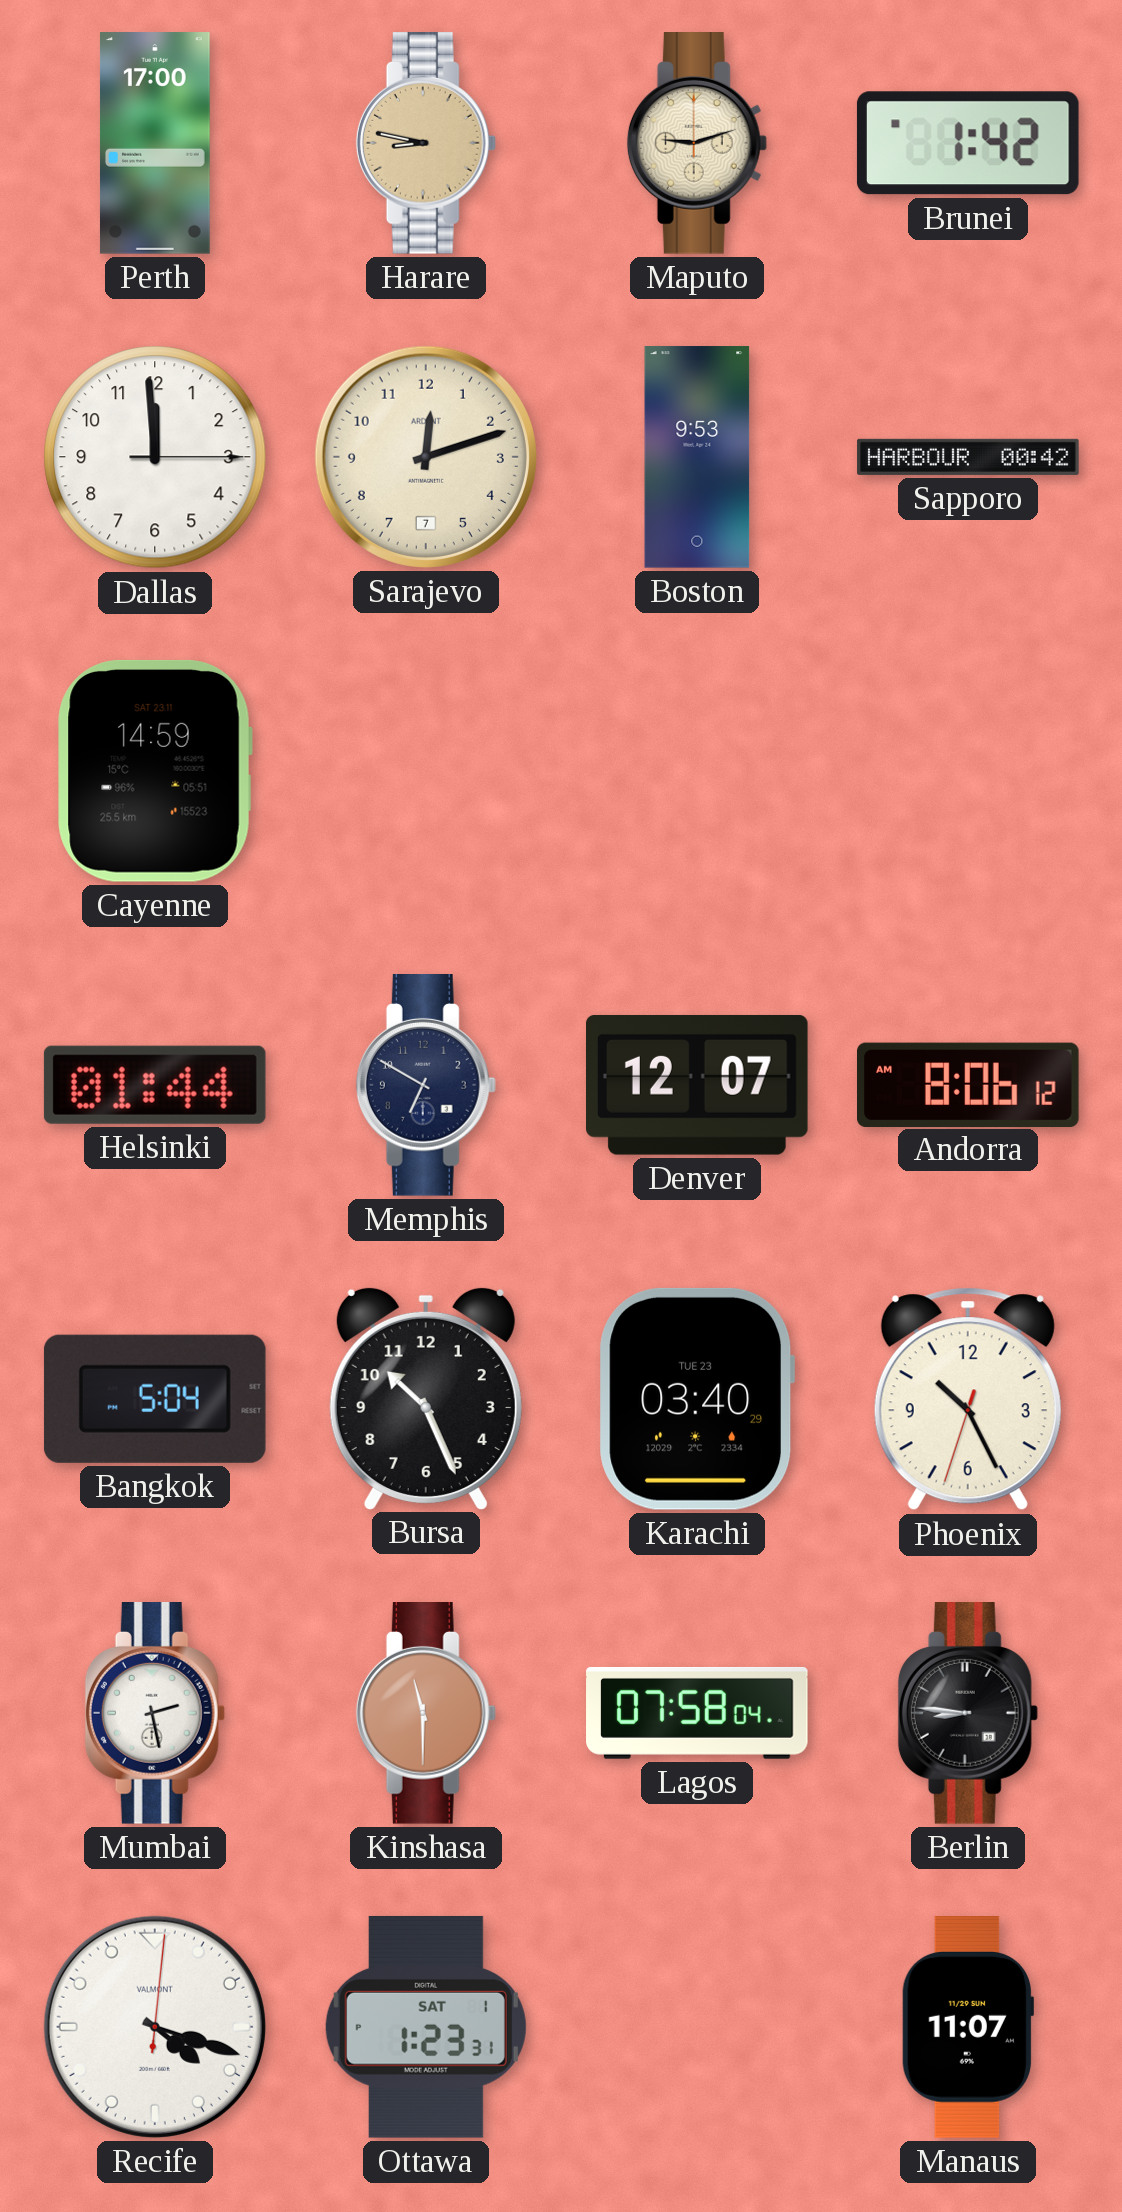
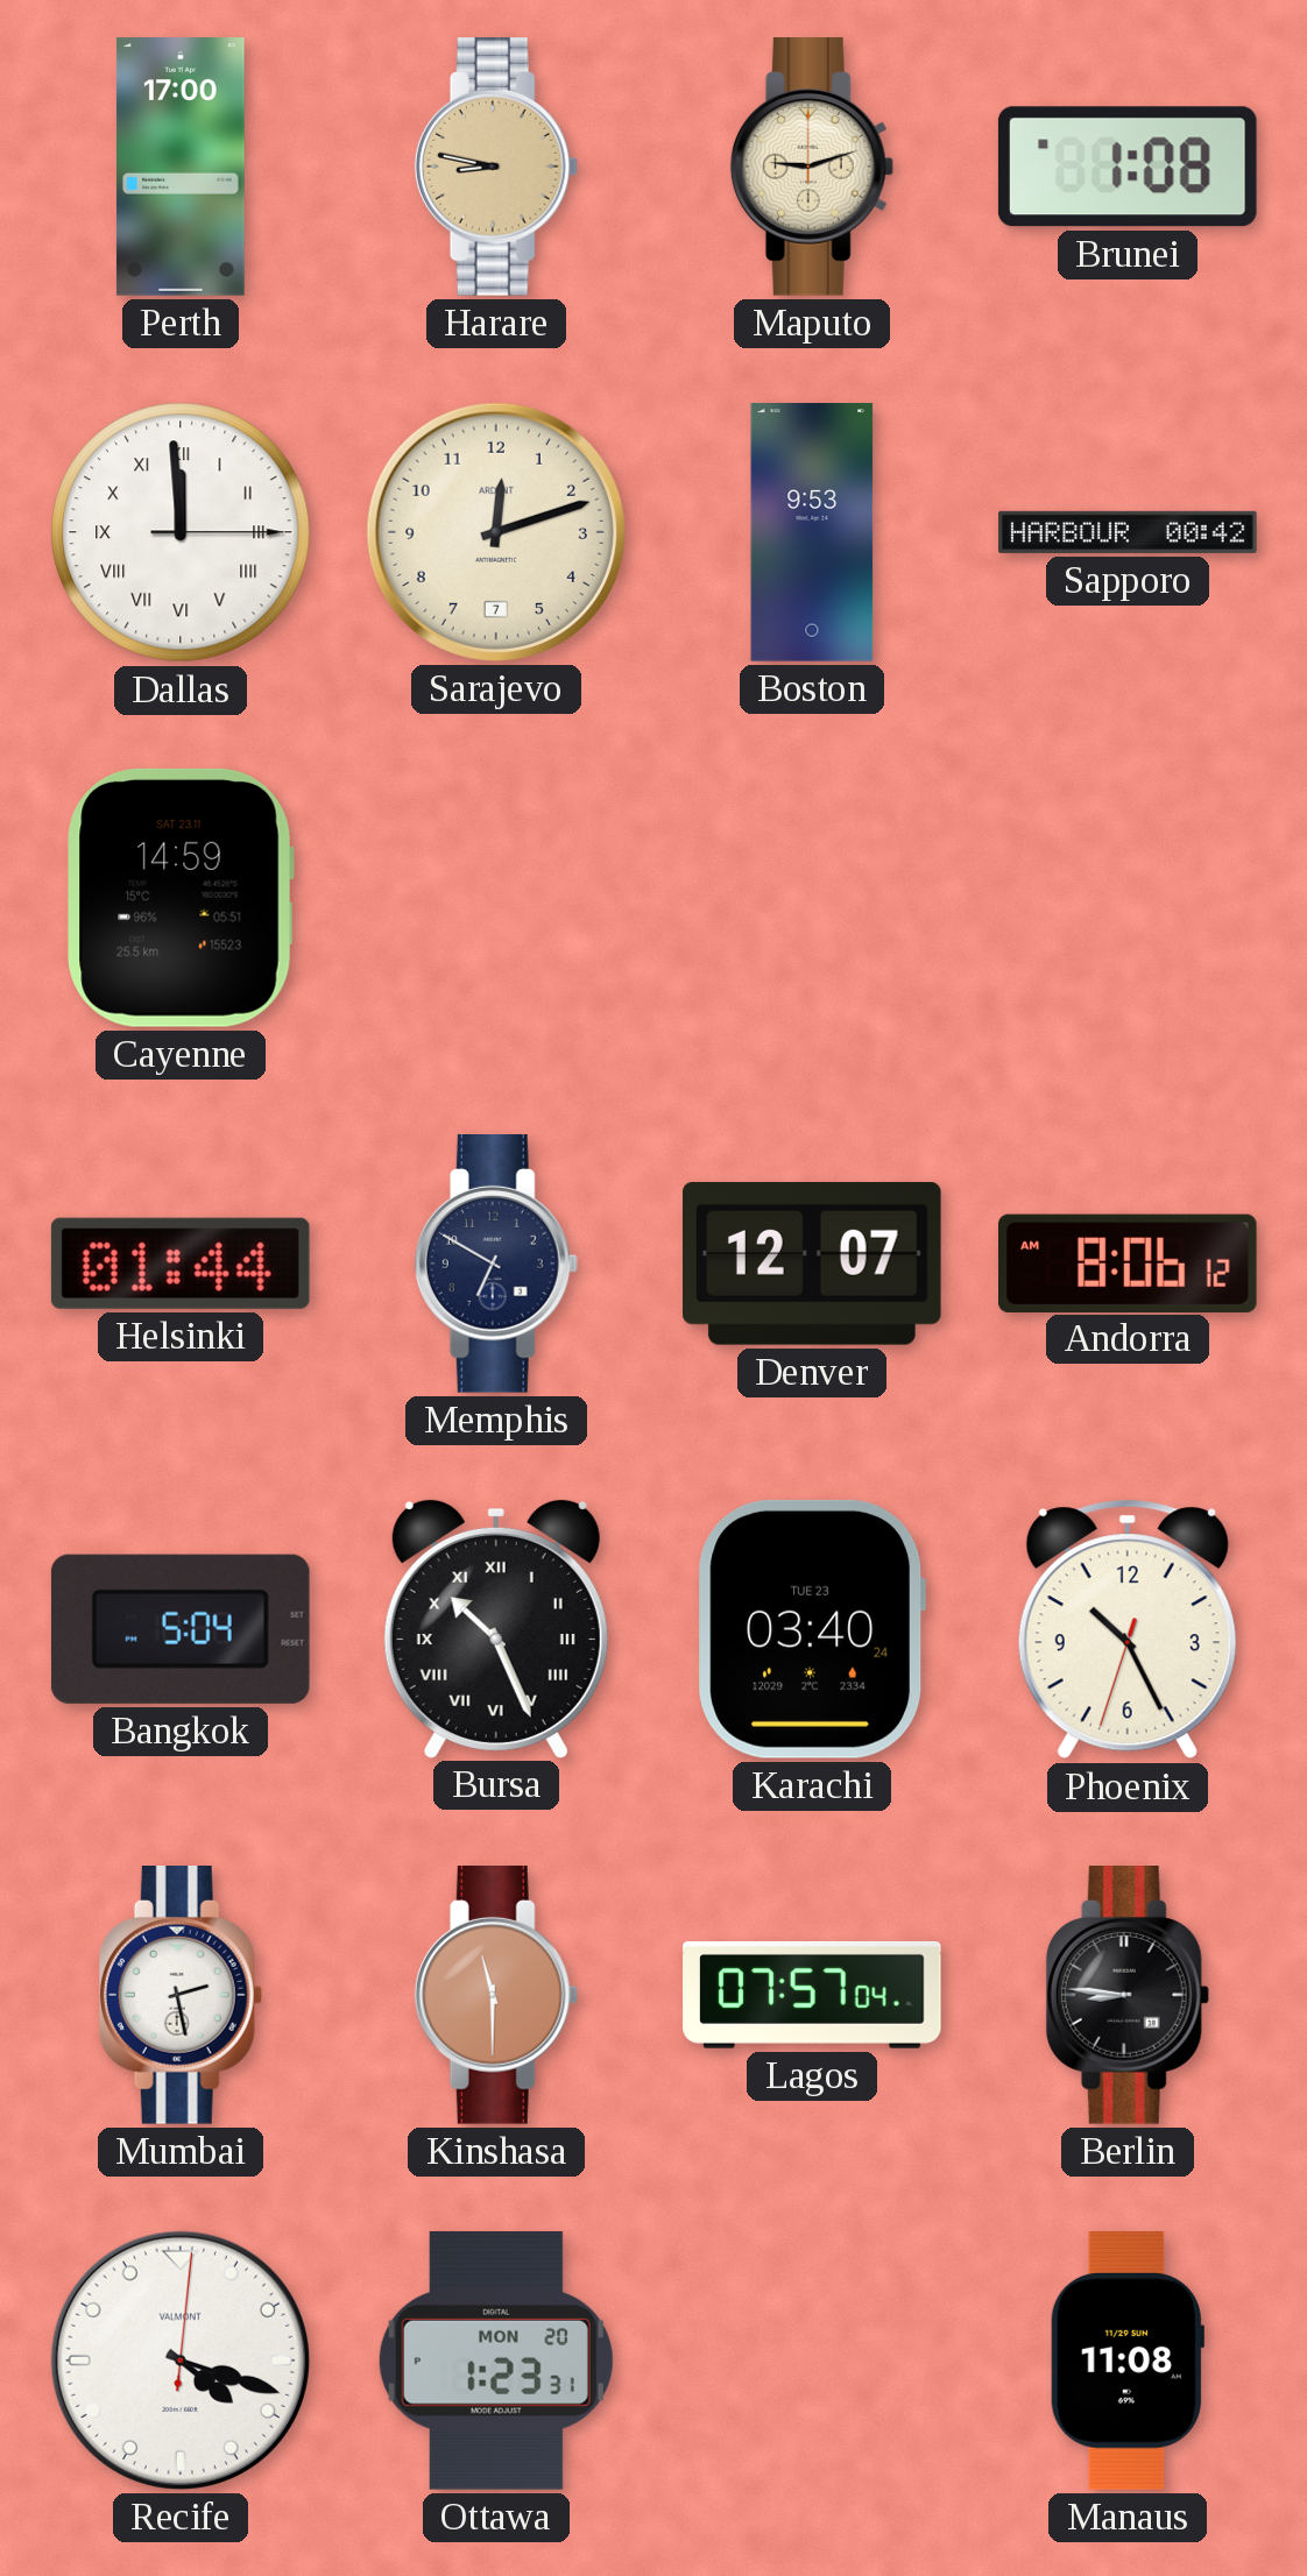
Brunei: 1:42 -> 1:08
Dallas numerals: Arabic -> Roman
Bursa numerals: Arabic -> Roman
Karachi: 03:40:29 -> 03:40:24
Lagos: 07:58 -> 07:57
Ottawa date: SAT 1 -> MON 20
Manaus: 11:07 -> 11:08
